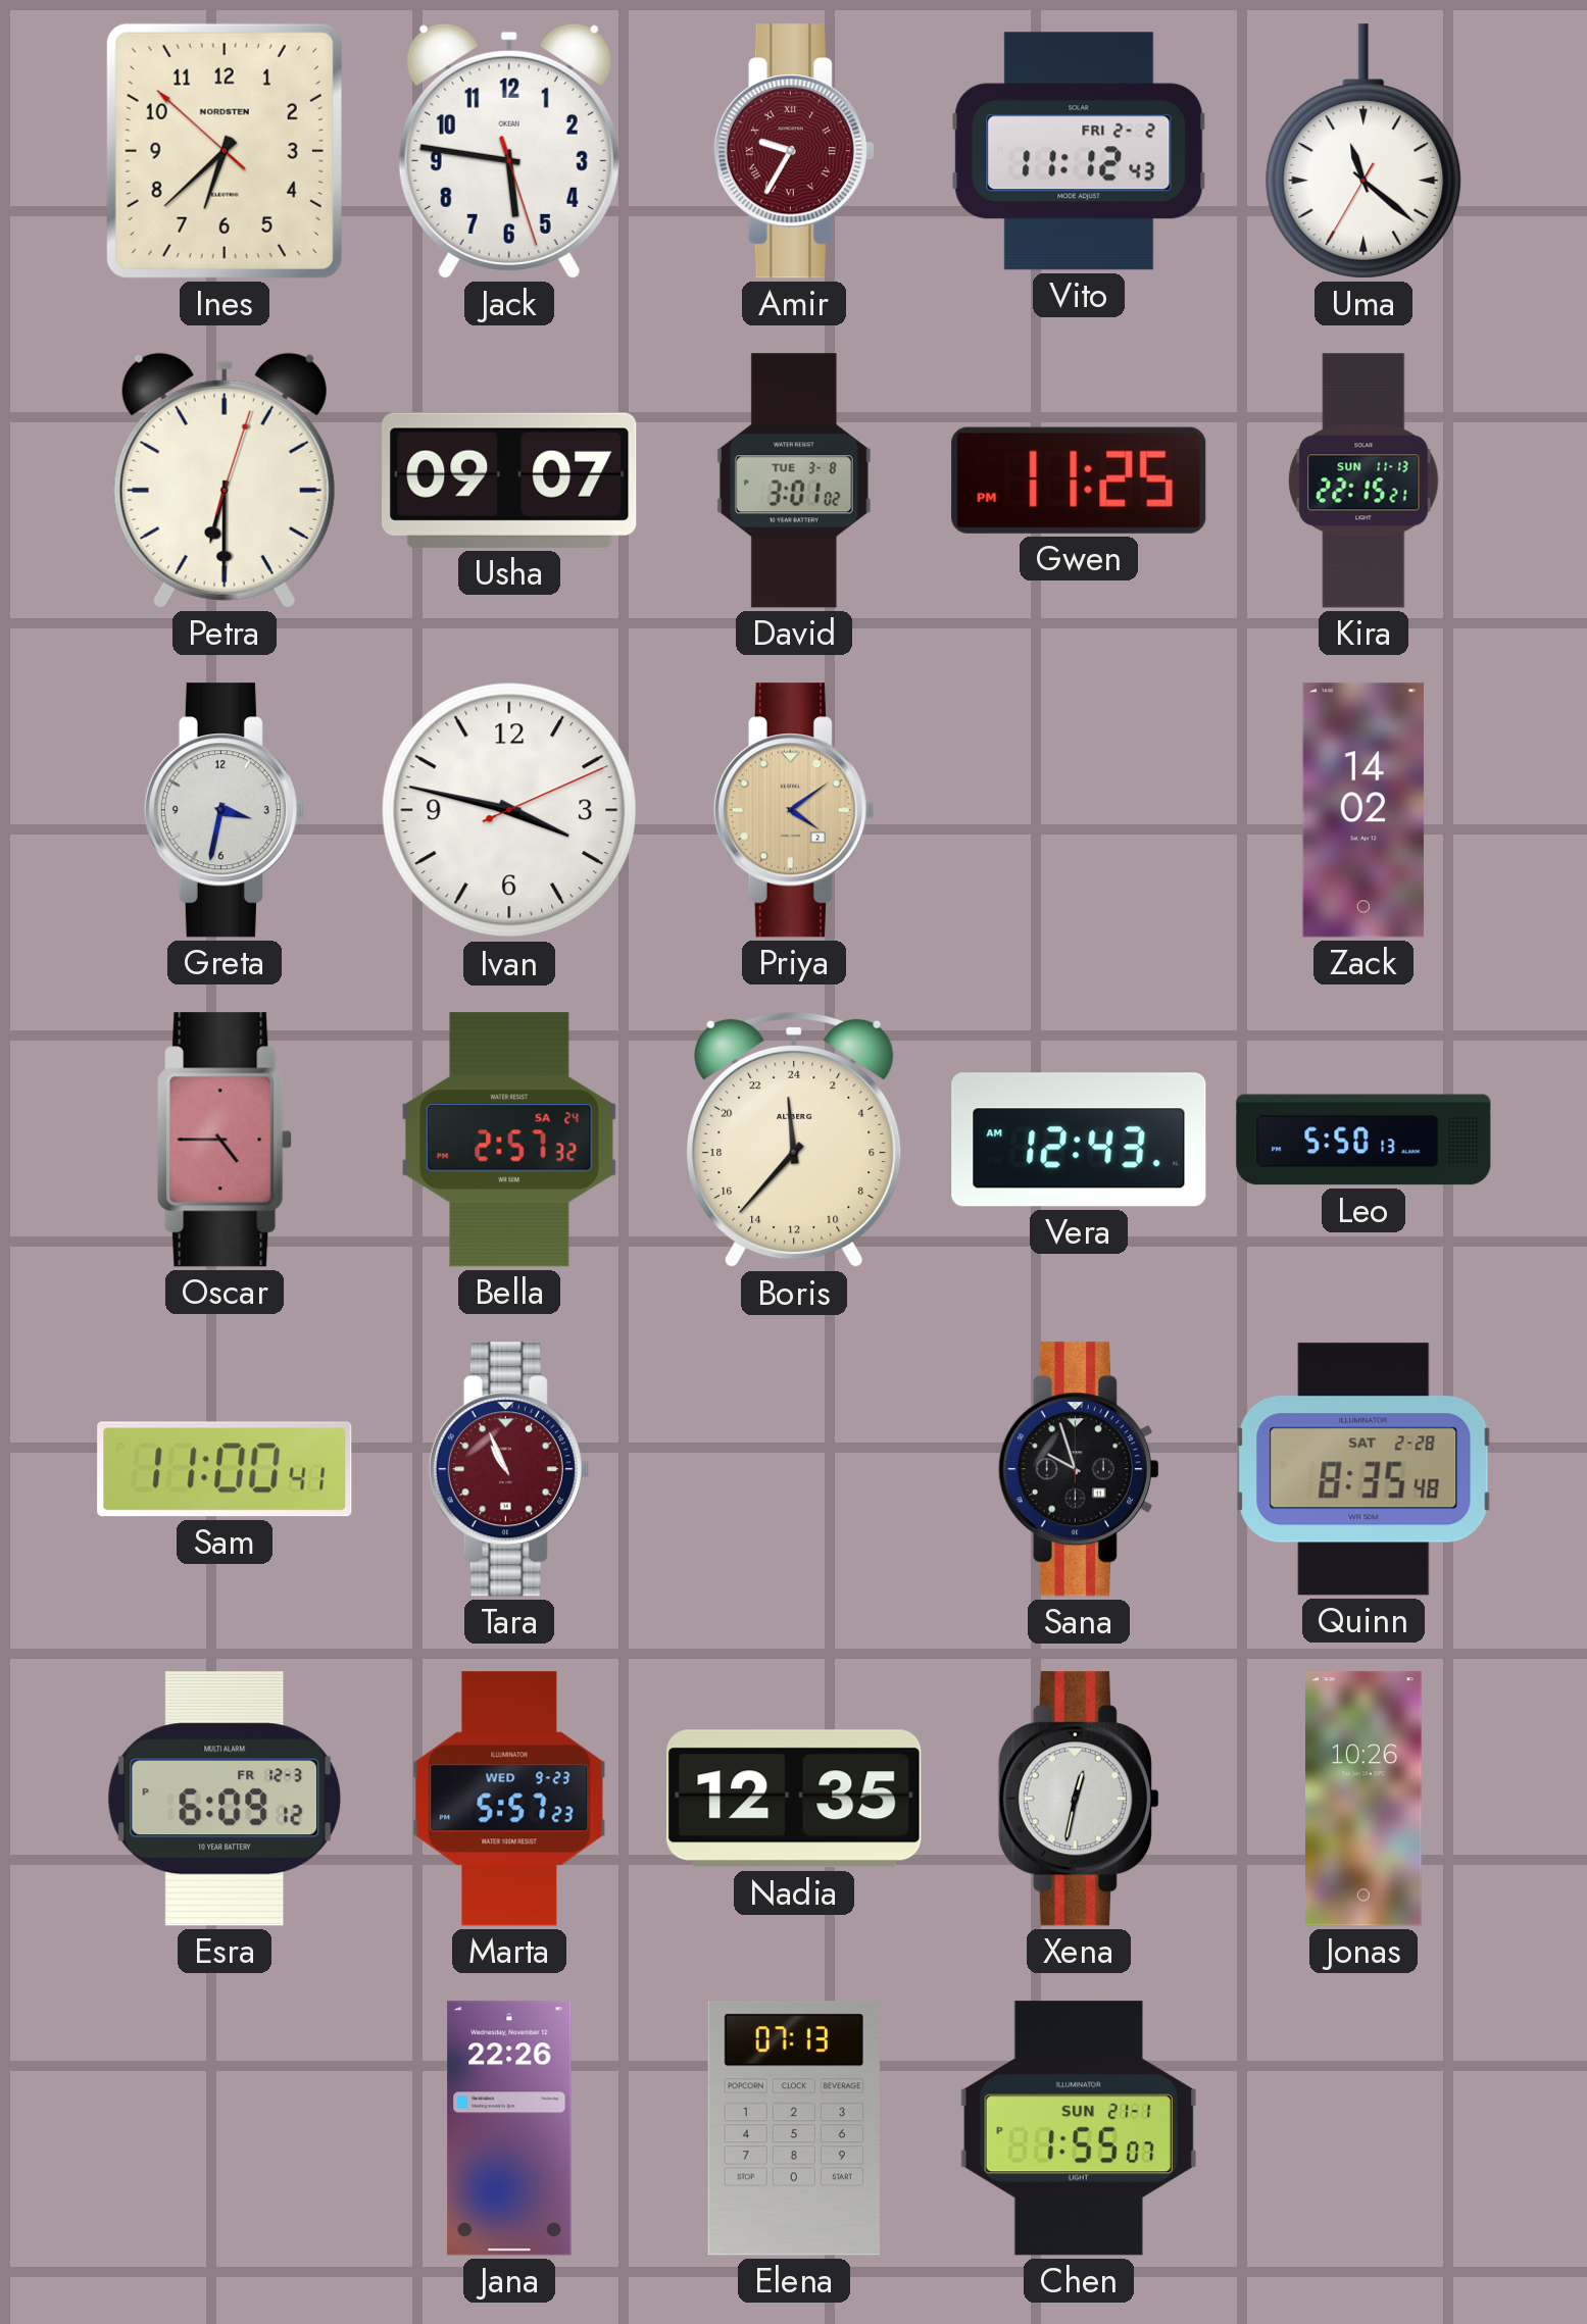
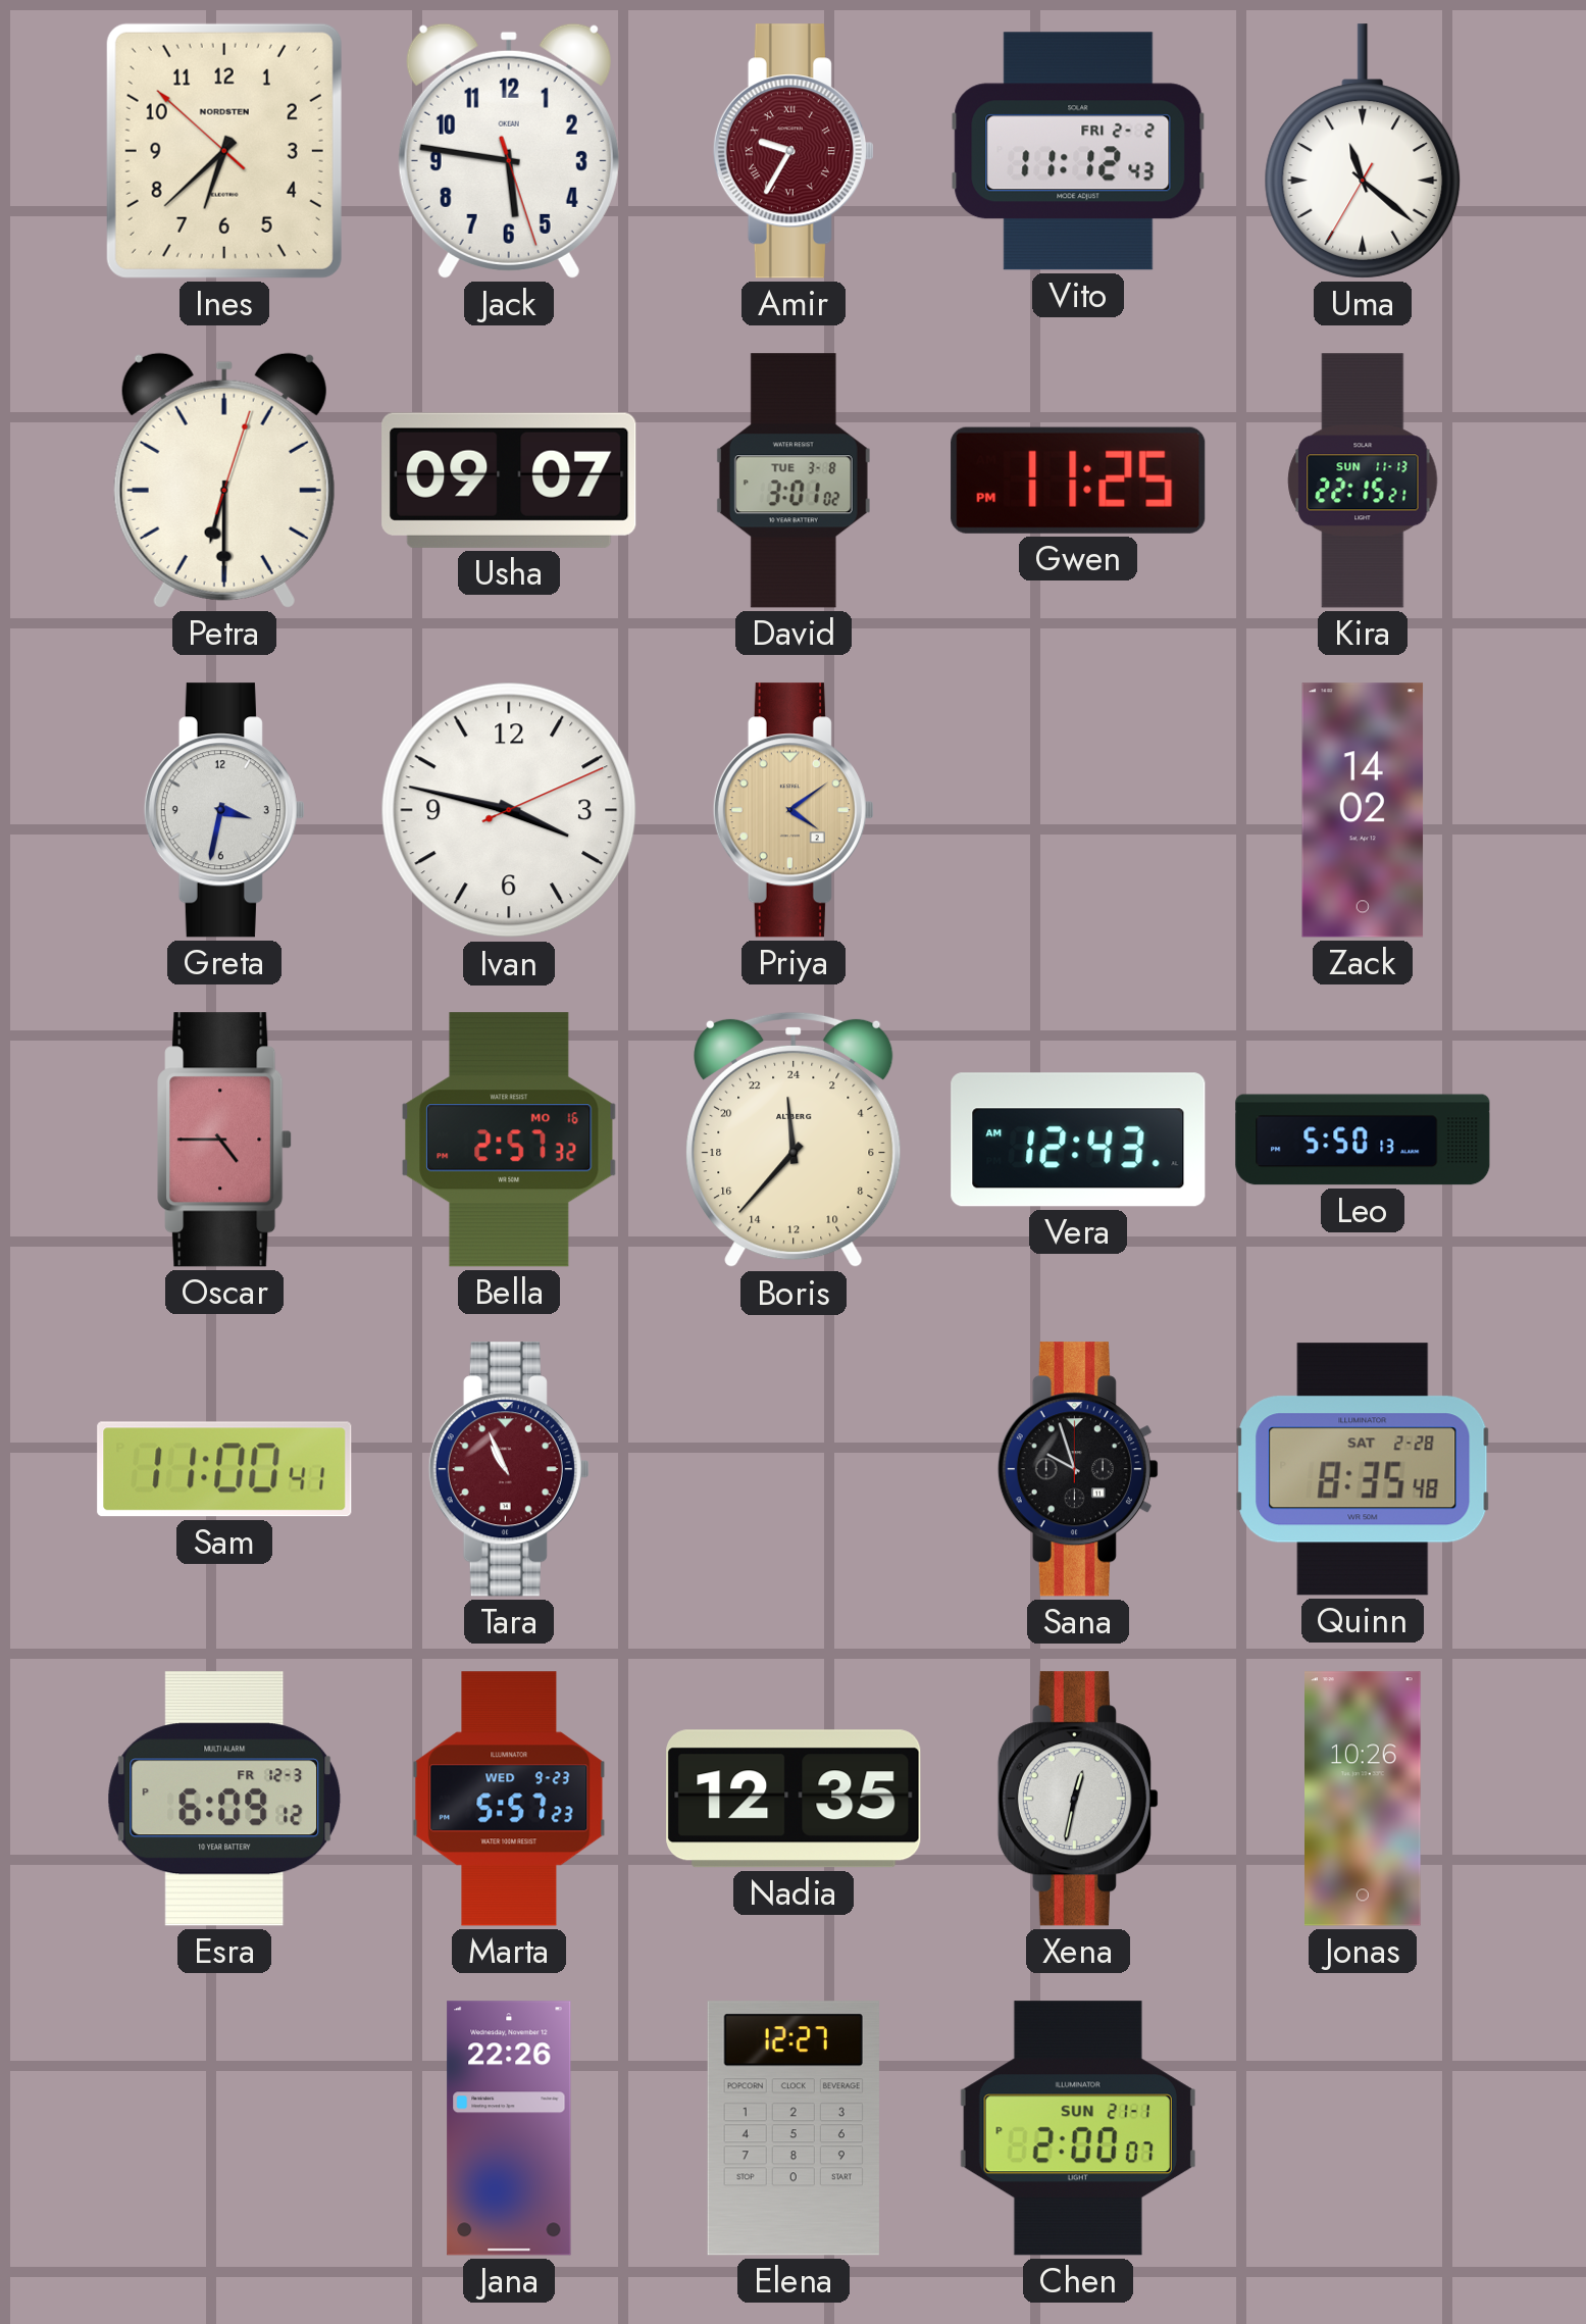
Bella date: SA 24 -> MO 16
Elena: 07:13 -> 12:27
Chen: 1:55 -> 2:00
